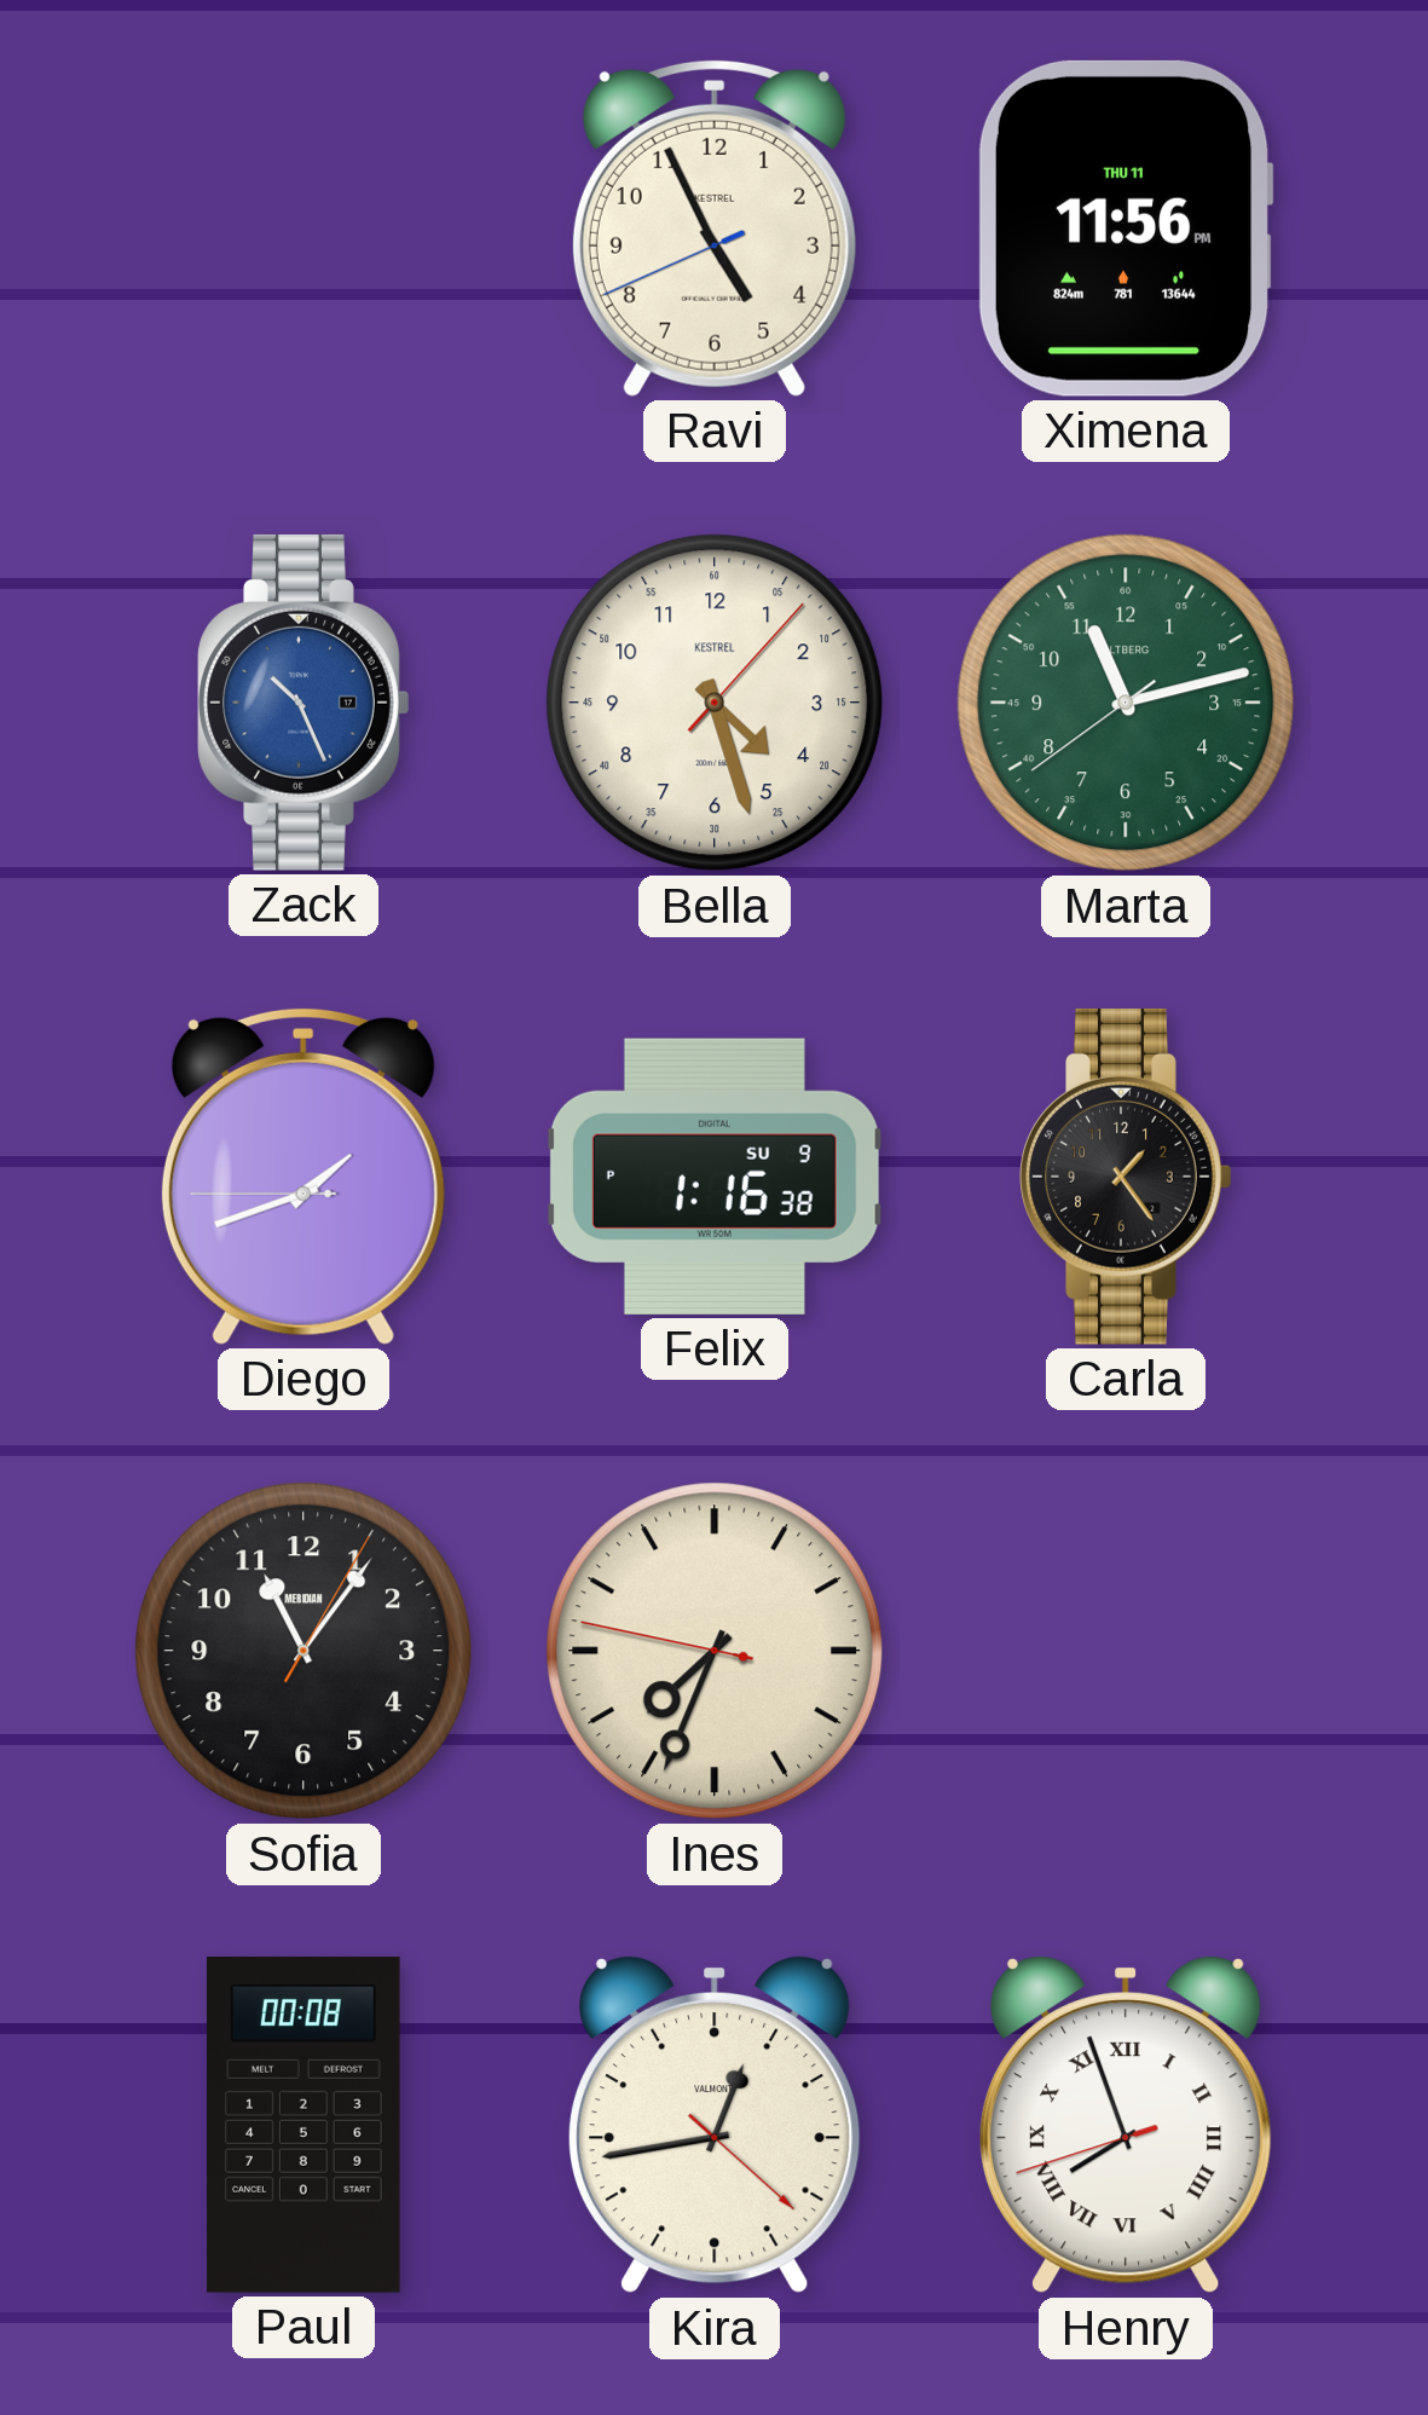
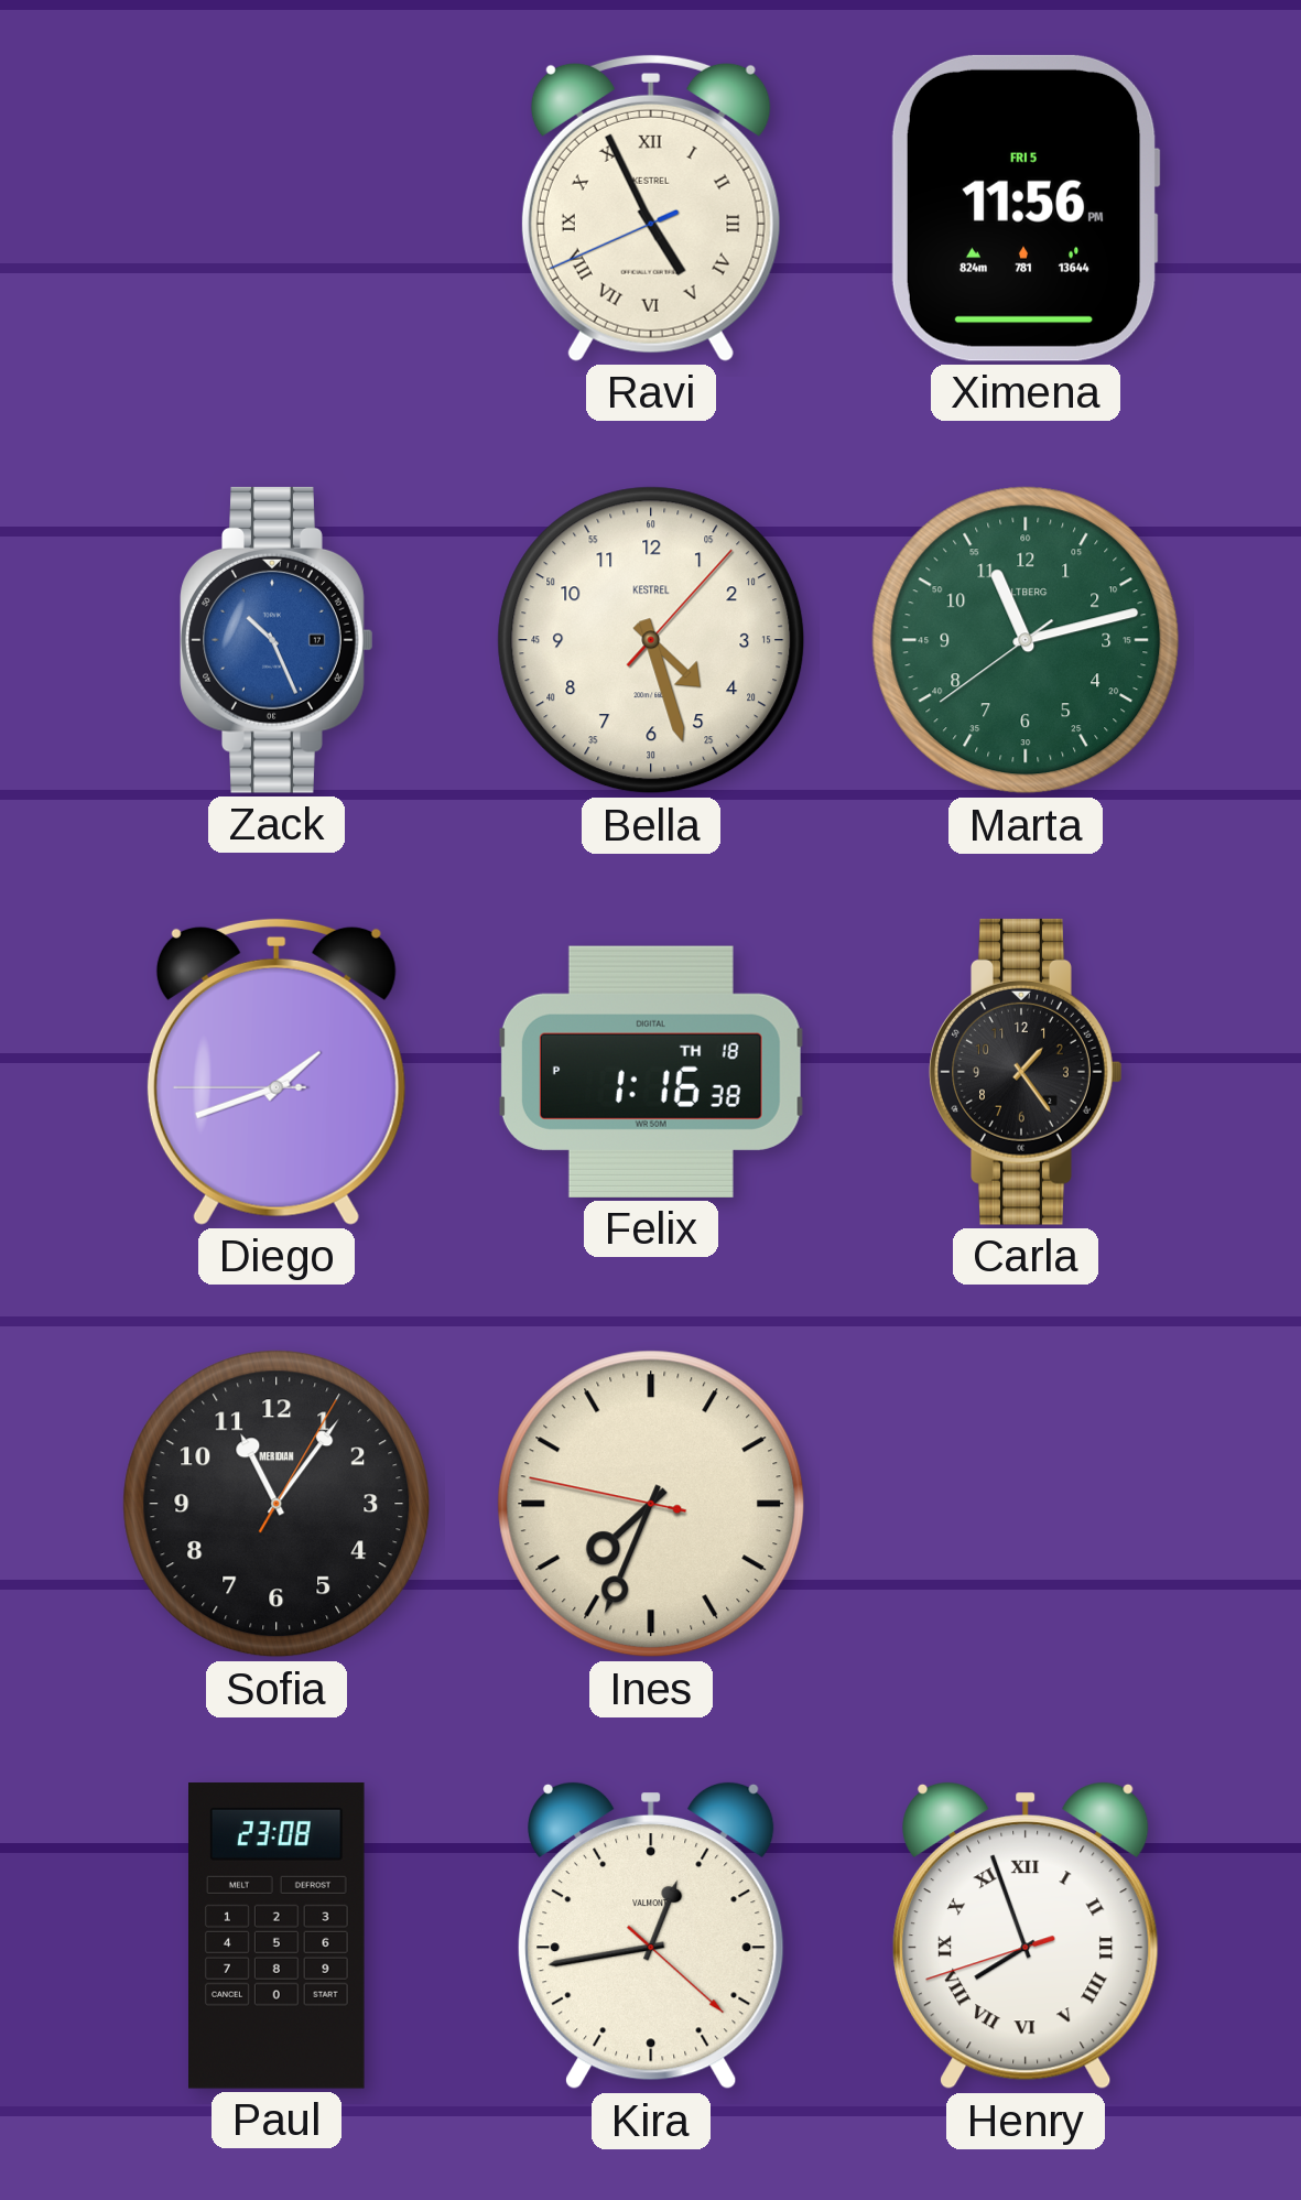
Ravi numerals: Arabic -> Roman
Ximena date: THU 11 -> FRI 5
Felix date: SU 9 -> TH 18
Paul: 00:08 -> 23:08
